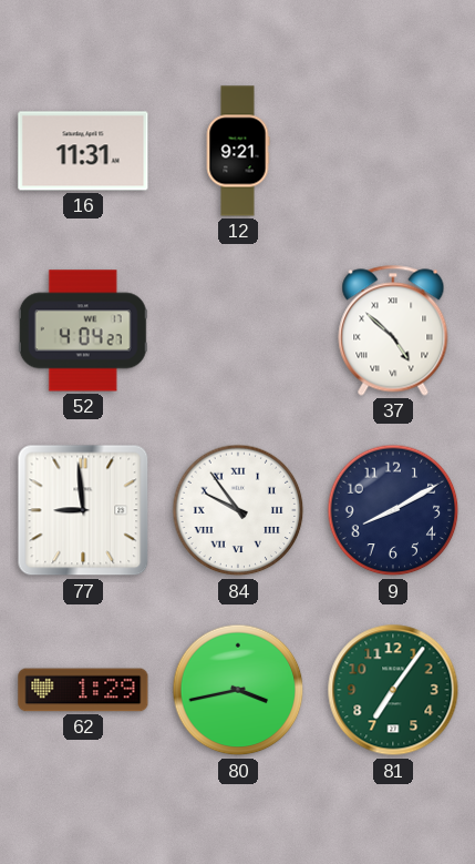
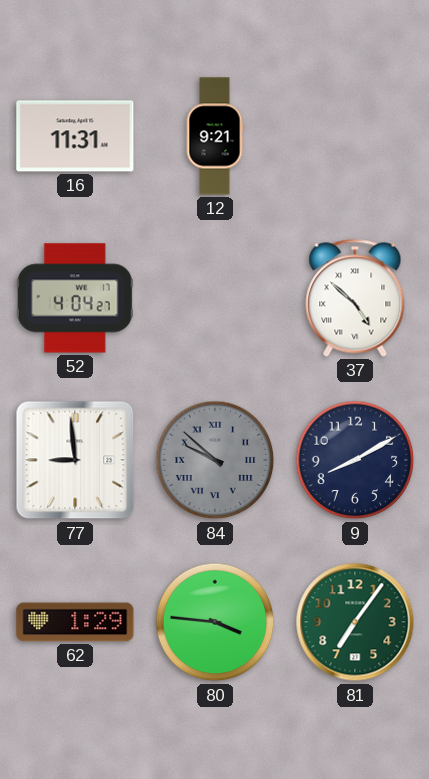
84: 9:54 -> 9:52
84 dial: white -> grey
80: 3:43 -> 3:46
